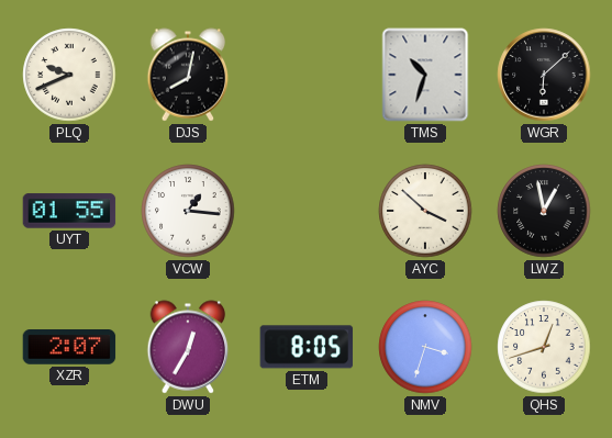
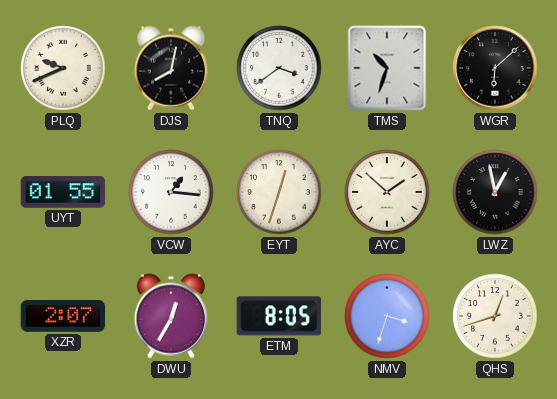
TNQ: none -> 3:39
EYT: none -> 12:33
AYC: 3:52 -> 1:52
